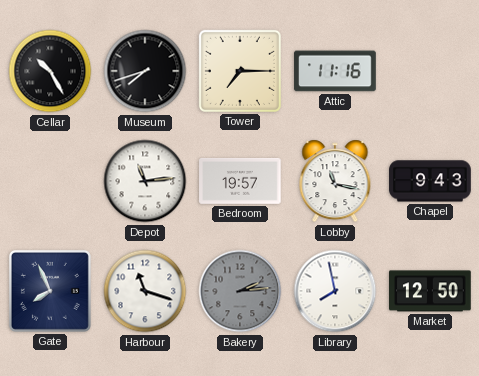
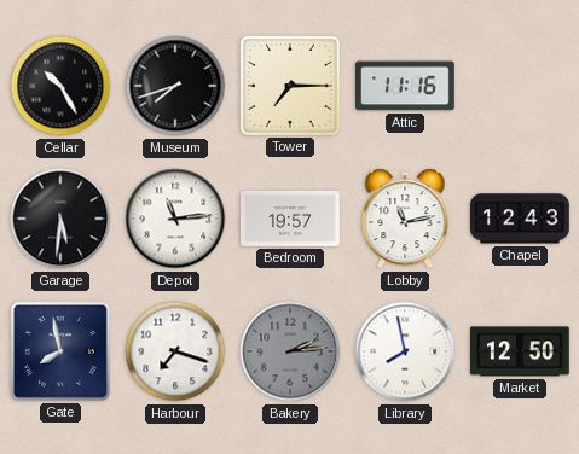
Garage: none -> 5:31
Lobby: 11:17 -> 11:13
Chapel: 9:43 -> 12:43
Gate: 7:56 -> 7:58
Harbour: 11:18 -> 7:18
